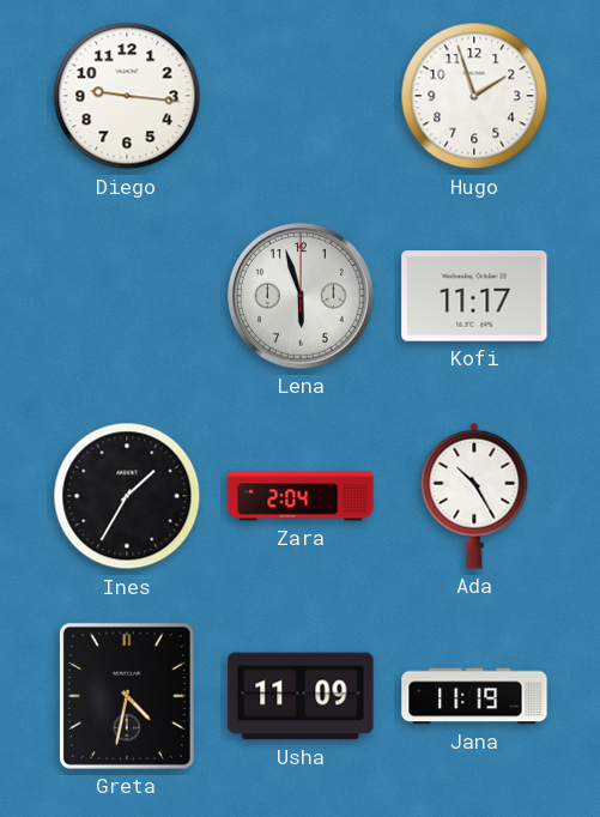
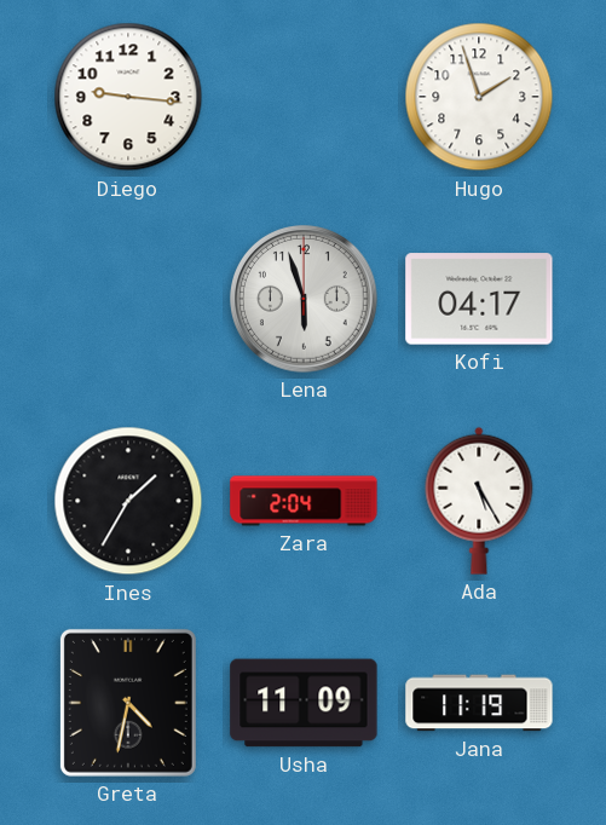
Kofi: 11:17 -> 04:17
Ada: 10:25 -> 5:25
